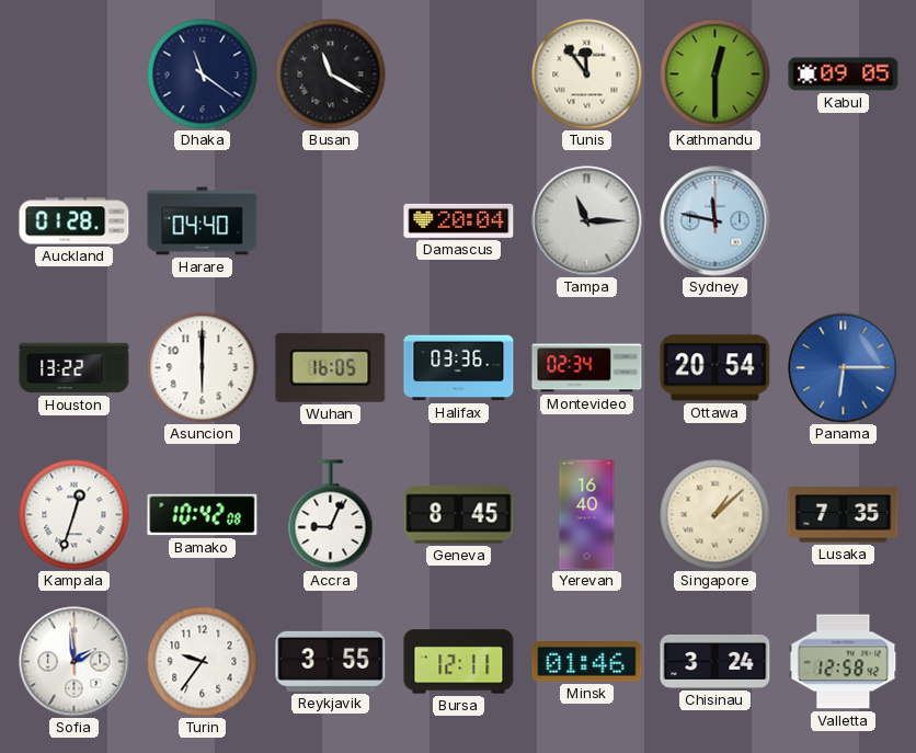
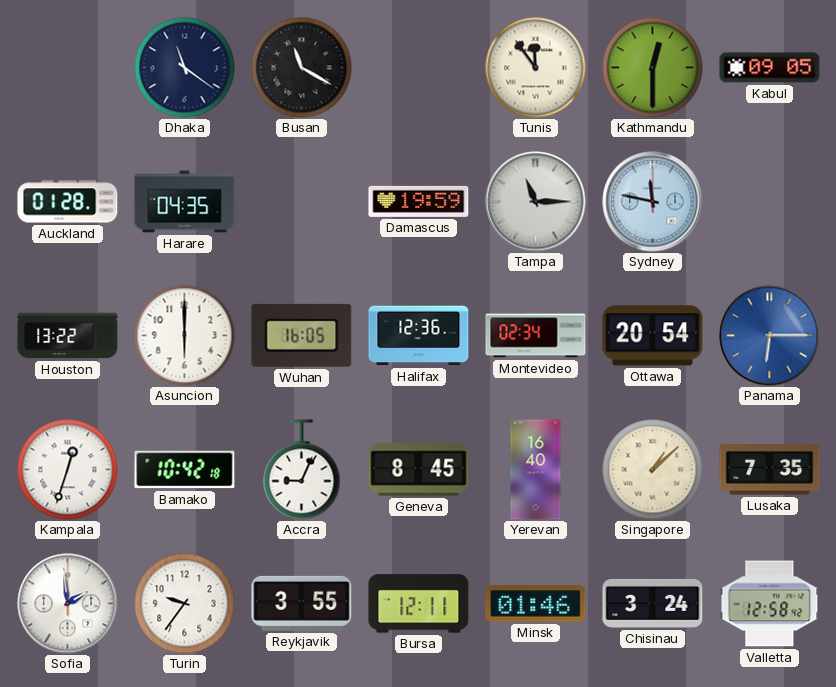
Harare: 04:40 -> 04:35
Damascus: 20:04 -> 19:59
Halifax: 03:36 -> 12:36
Bamako: 10:42:08 -> 10:42:18
